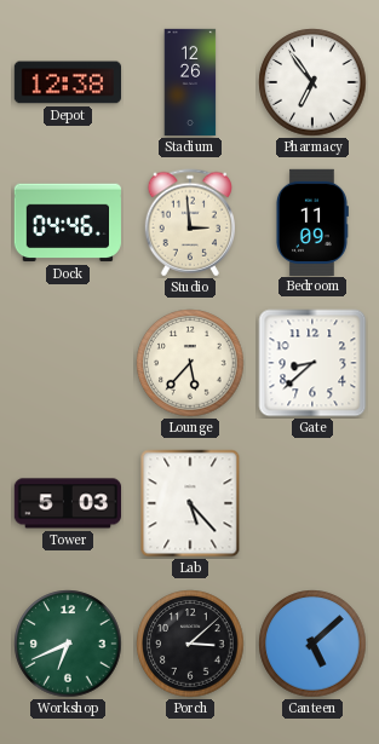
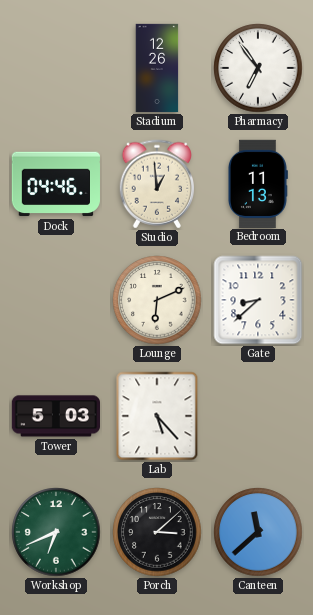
Depot: 12:38 -> none
Studio: 2:59 -> 12:59
Bedroom: 11:09 -> 11:13
Lounge: 5:37 -> 6:11
Canteen: 5:08 -> 11:38
